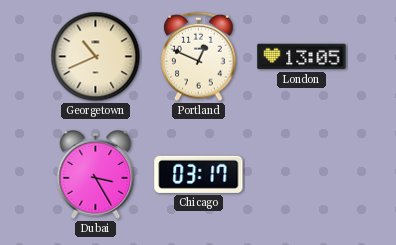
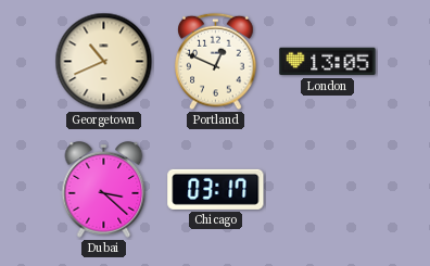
Dubai: 3:25 -> 3:22
